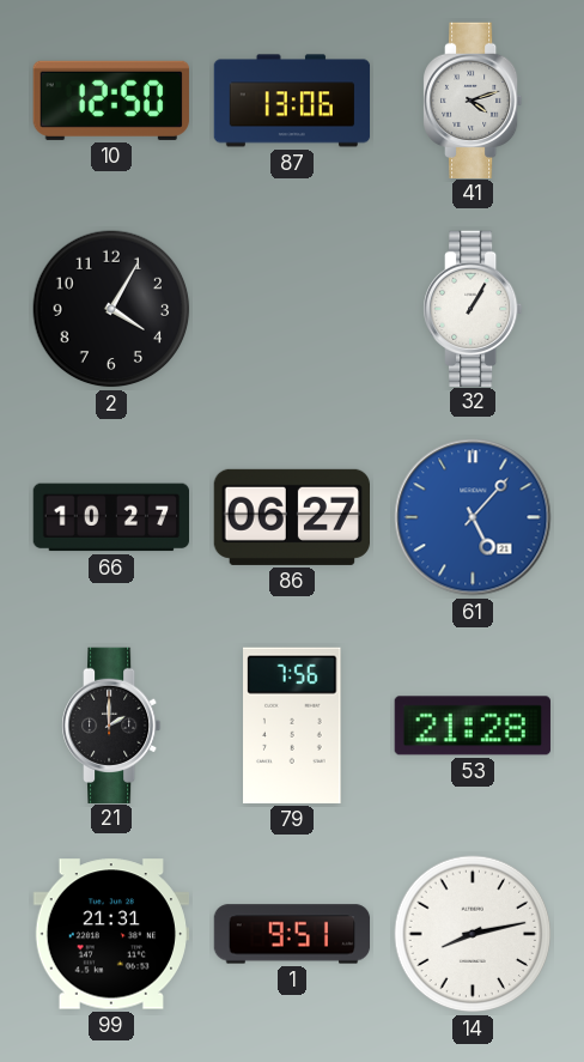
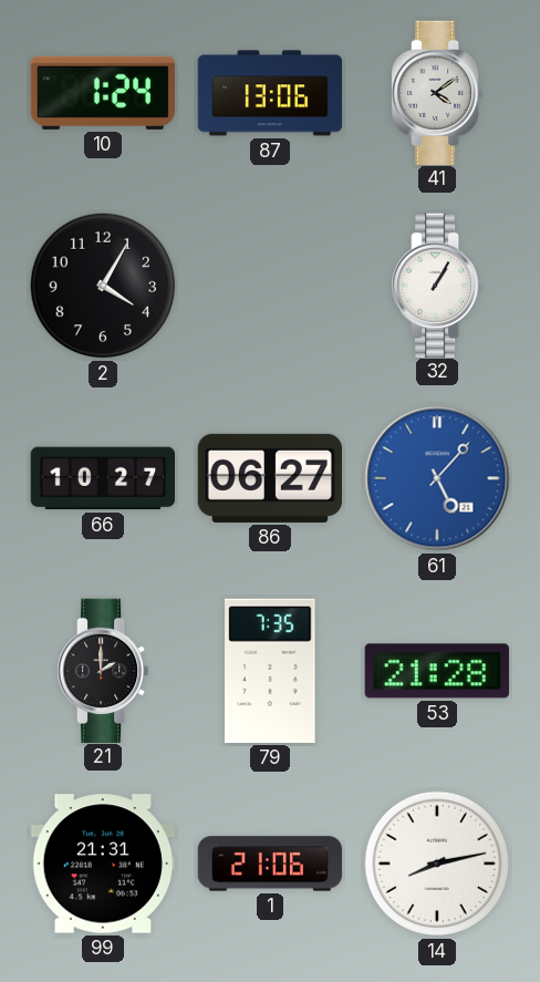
10: 12:50 -> 1:24
41: 4:12 -> 4:09
79: 7:56 -> 7:35
1: 9:51 -> 21:06
